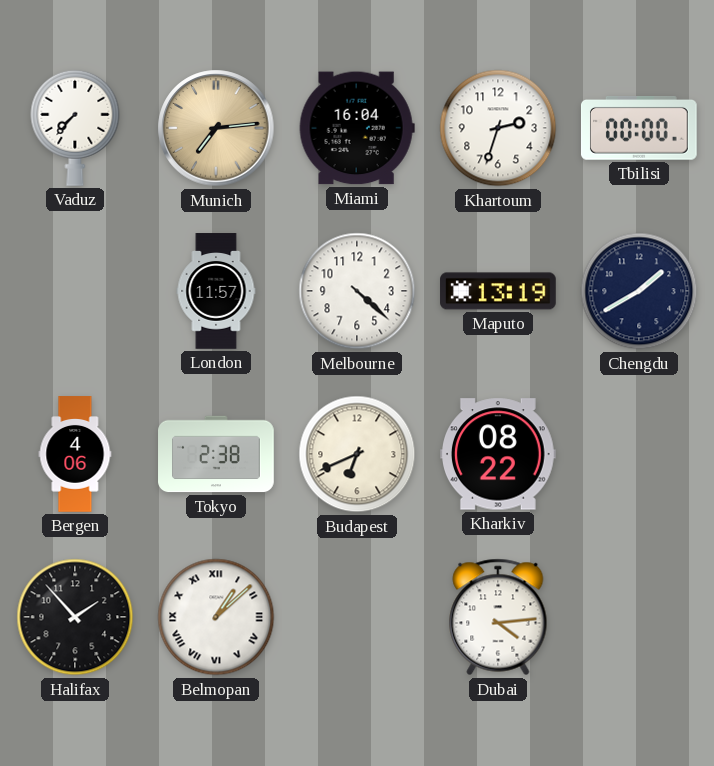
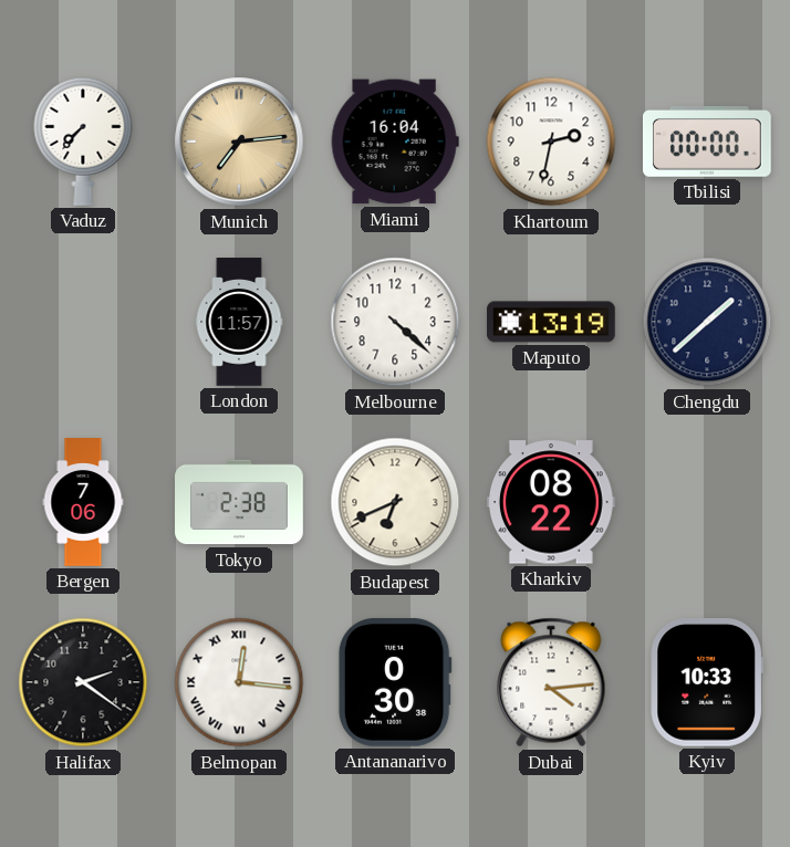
Khartoum: 2:33 -> 2:32
Chengdu: 1:40 -> 1:38
Bergen: 4:06 -> 7:06
Halifax: 1:53 -> 2:21
Belmopan: 1:08 -> 12:16
Antananarivo: none -> 0:30
Kyiv: none -> 10:33
